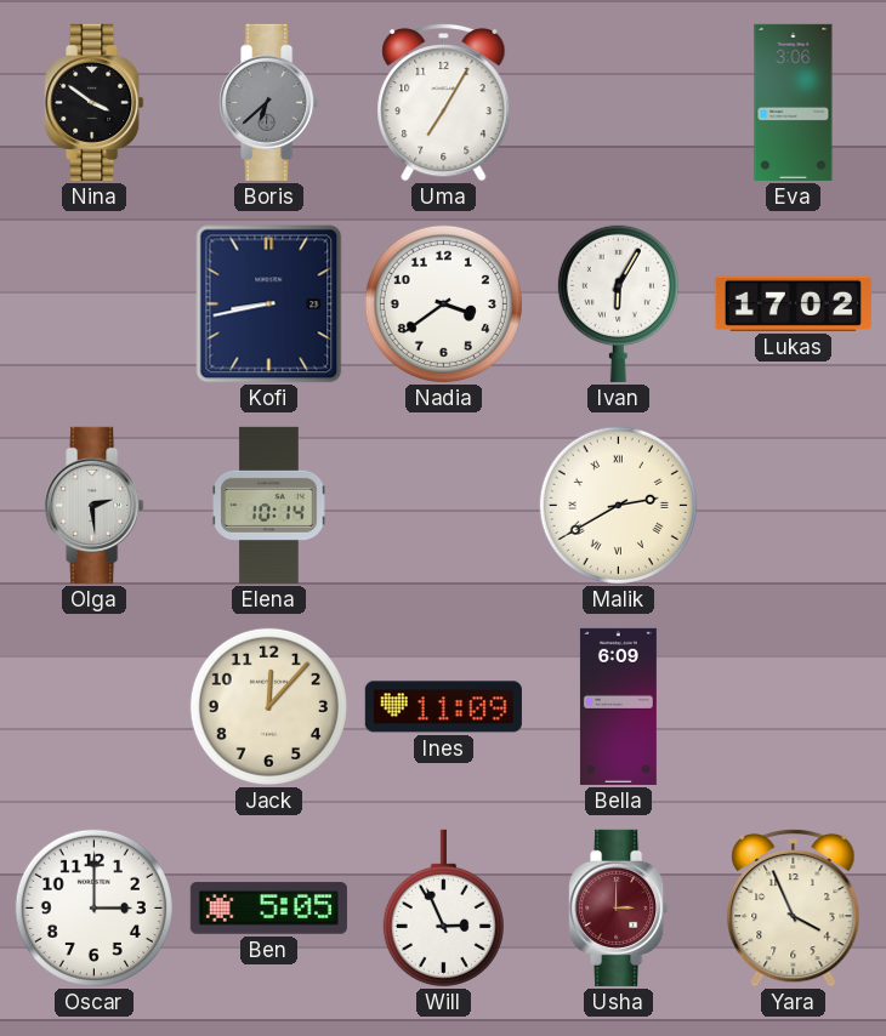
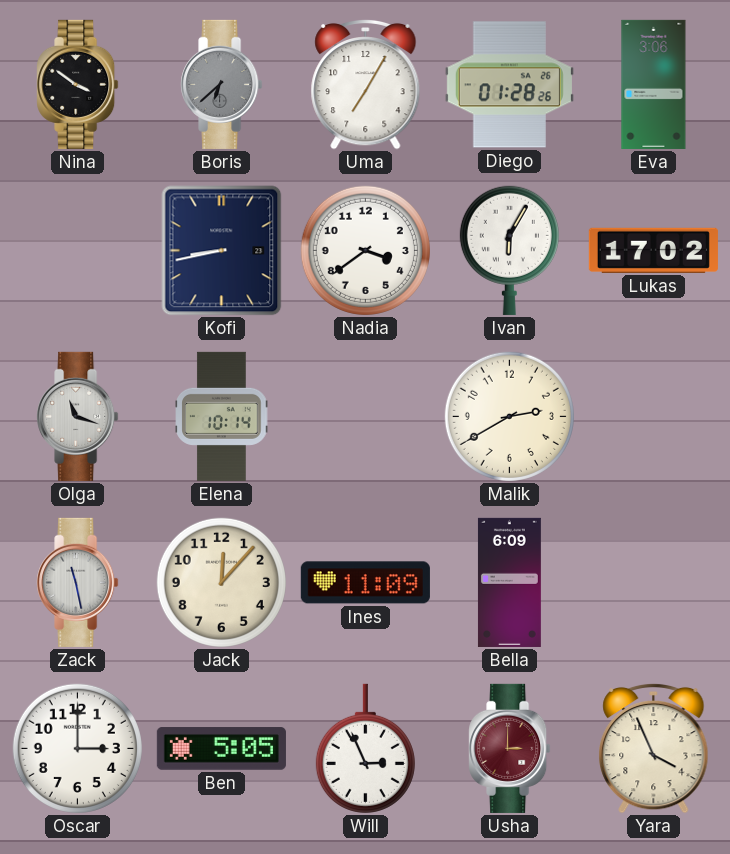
Diego: none -> 01:28
Olga: 2:29 -> 11:18
Malik numerals: Roman -> Arabic
Zack: none -> 11:28
